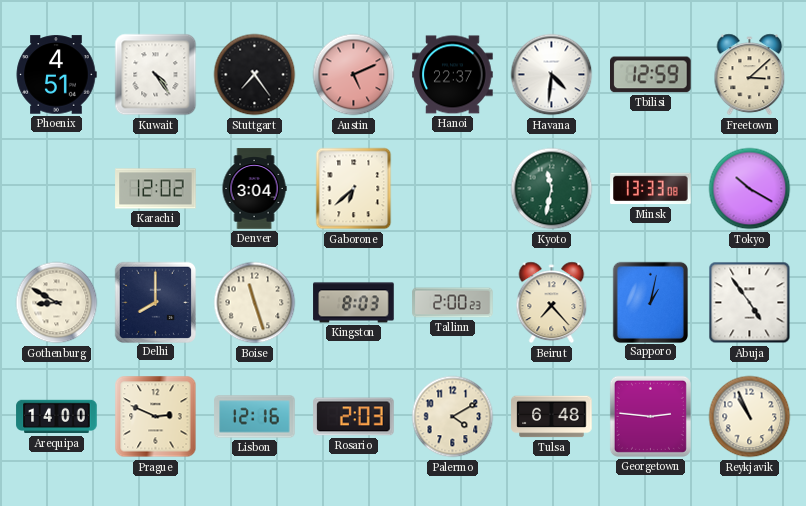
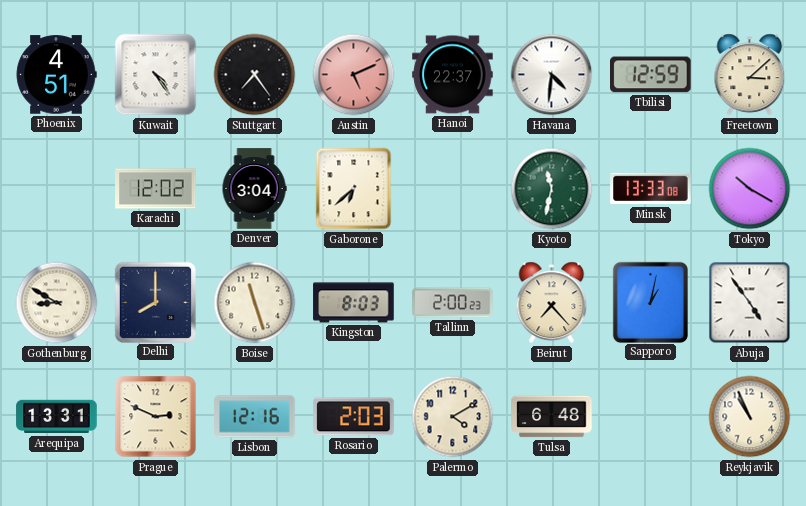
Arequipa: 14:00 -> 13:31
Georgetown: 2:46 -> none
